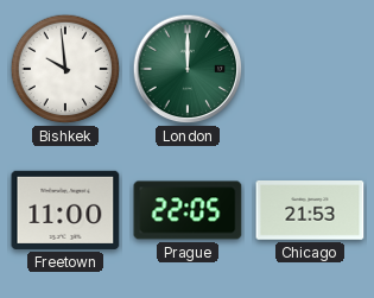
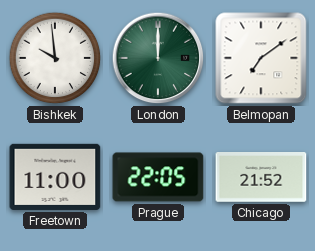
Belmopan: none -> 7:09
Chicago: 21:53 -> 21:52
